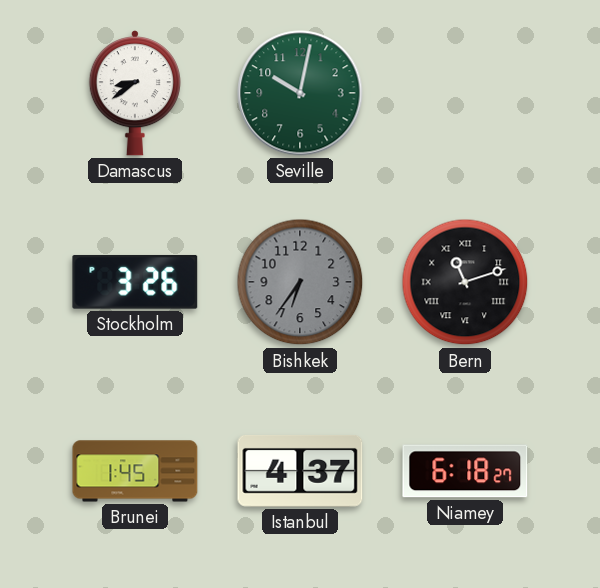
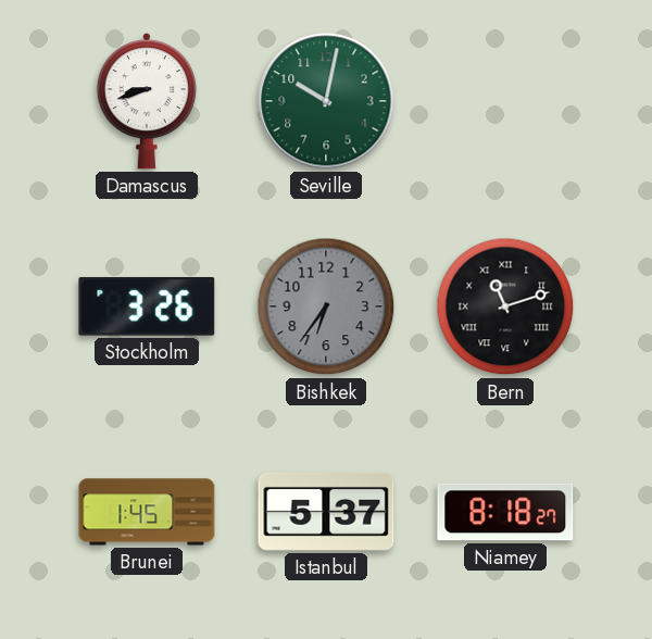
Damascus: 8:39 -> 8:42
Istanbul: 4:37 -> 5:37
Niamey: 6:18 -> 8:18
